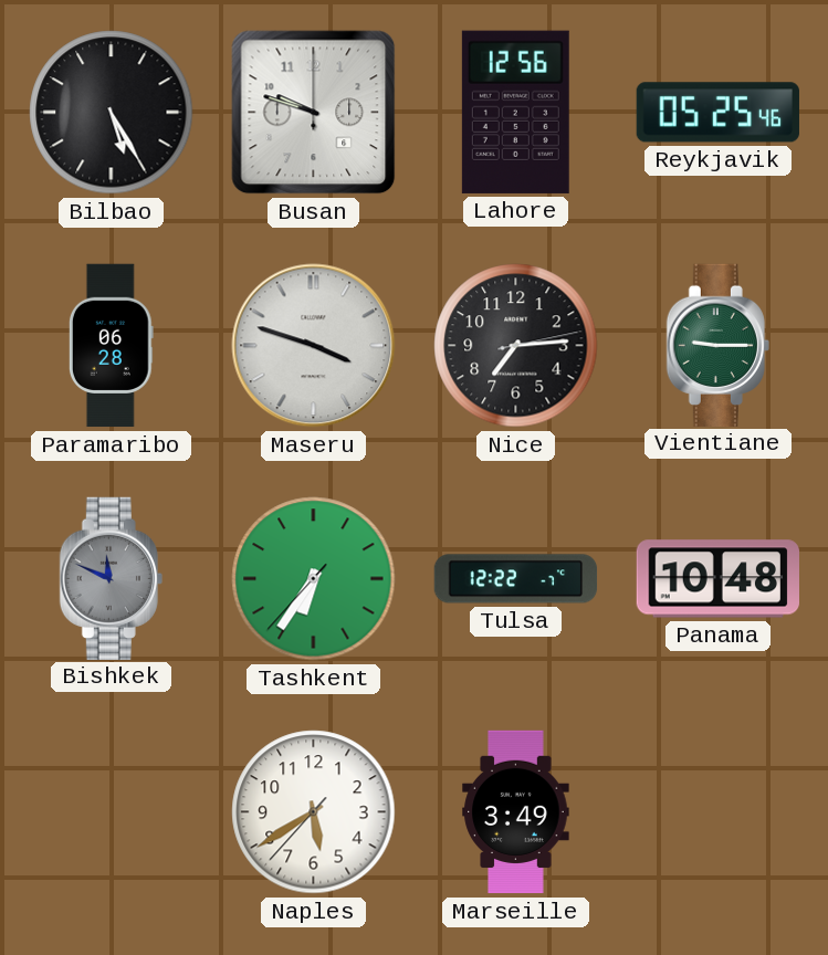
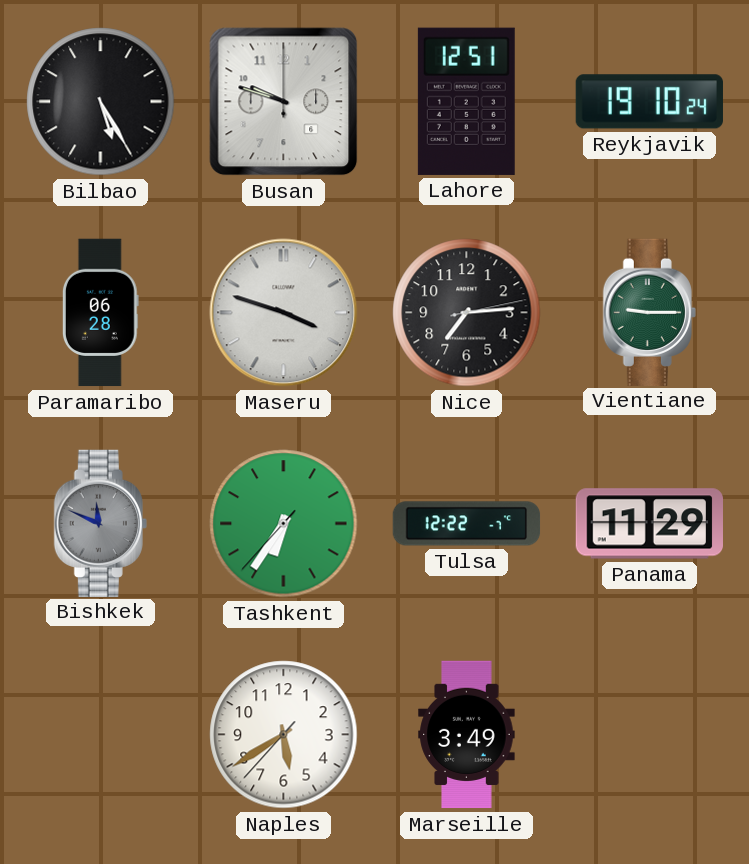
Lahore: 12:56 -> 12:51
Reykjavik: 05:25 -> 19:10
Panama: 10:48 -> 11:29
